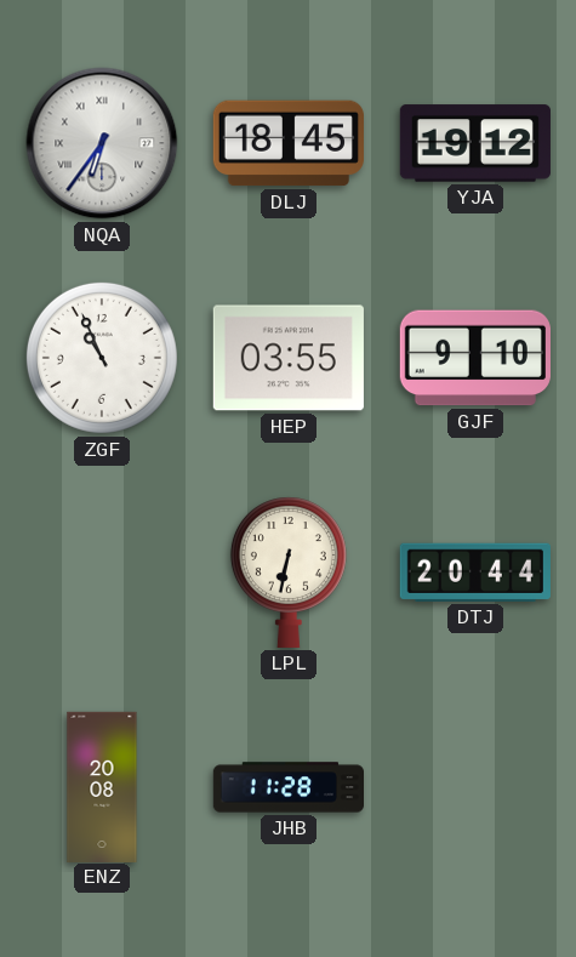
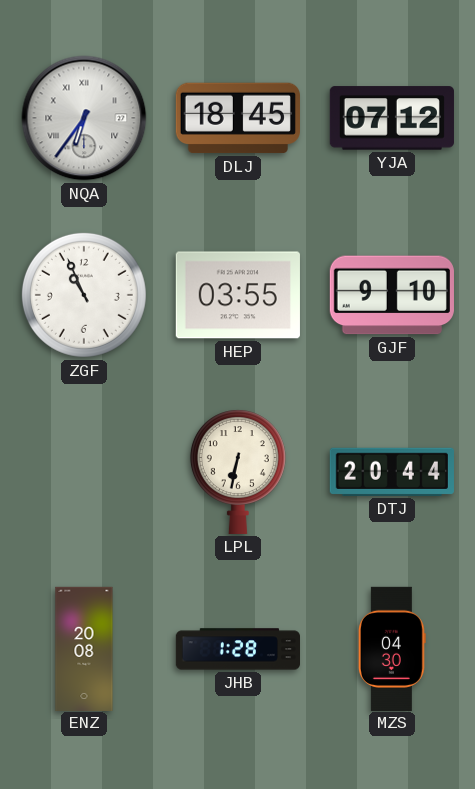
YJA: 19:12 -> 07:12
JHB: 11:28 -> 1:28
MZS: none -> 04:30
